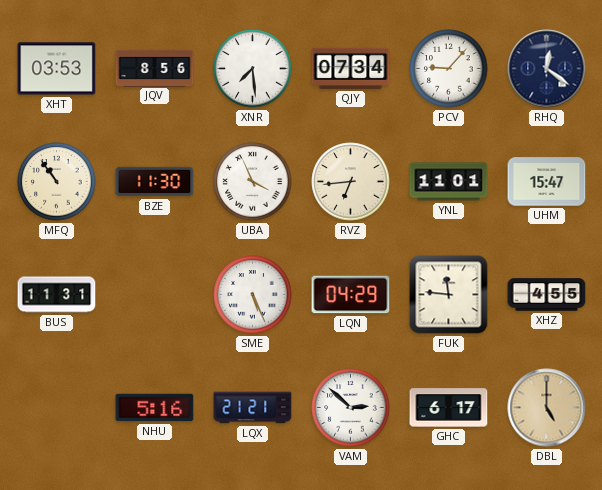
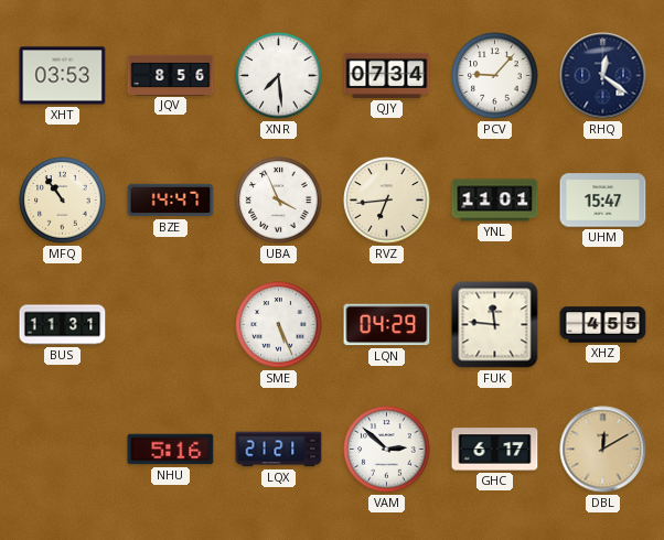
BZE: 11:30 -> 14:47
DBL: 5:00 -> 12:10
